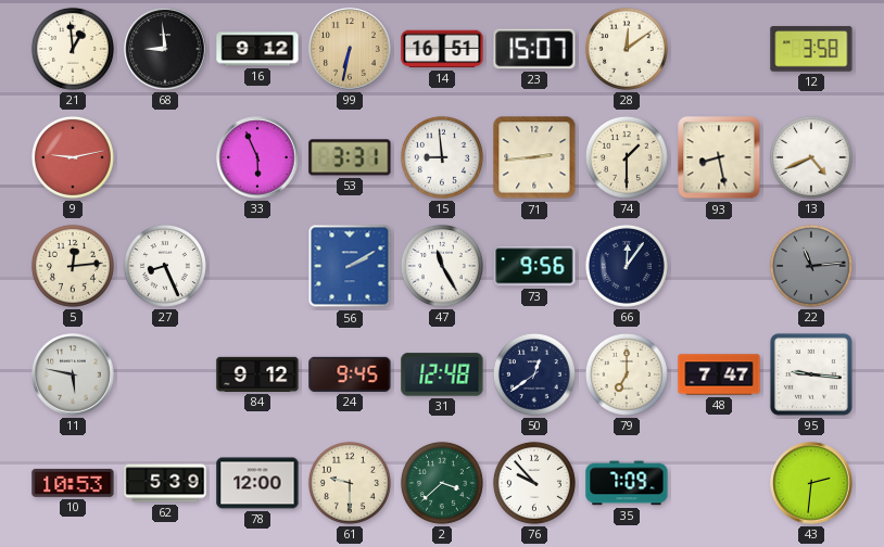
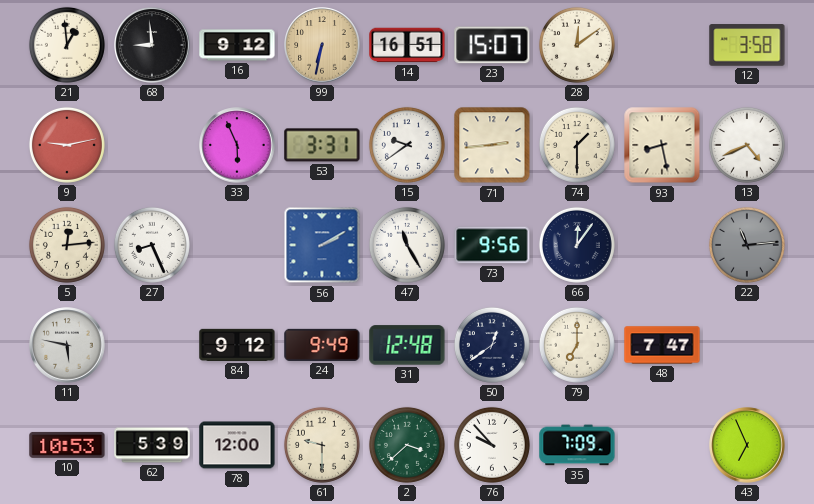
15: 8:59 -> 9:39
24: 9:45 -> 9:49
95: 9:16 -> none
43: 2:31 -> 6:56
